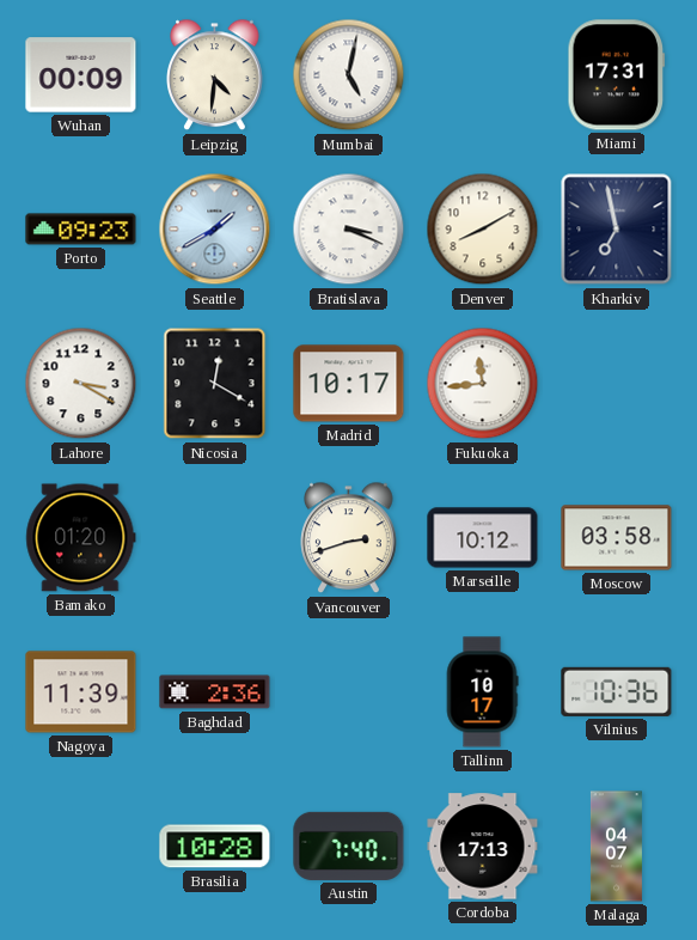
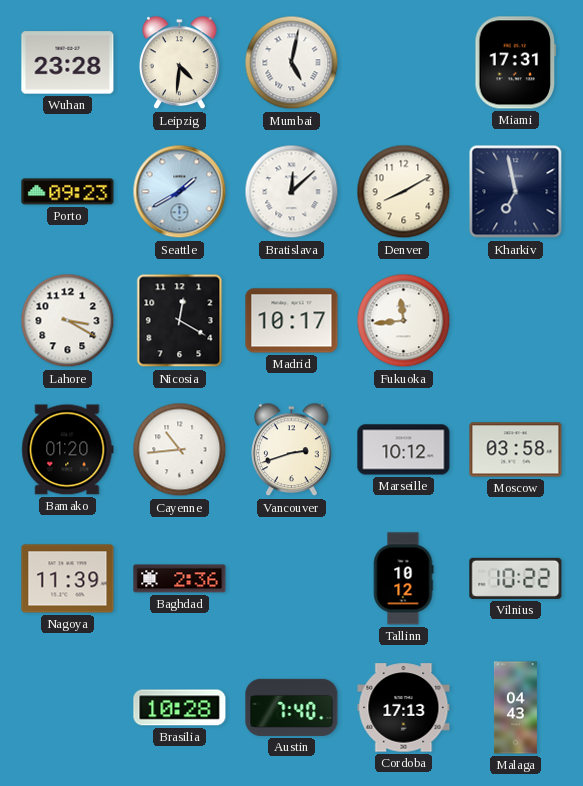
Wuhan: 00:09 -> 23:28
Bratislava: 3:19 -> 12:08
Cayenne: none -> 10:44
Tallinn: 10:17 -> 10:12
Vilnius: 10:36 -> 10:22
Malaga: 04:07 -> 04:43
